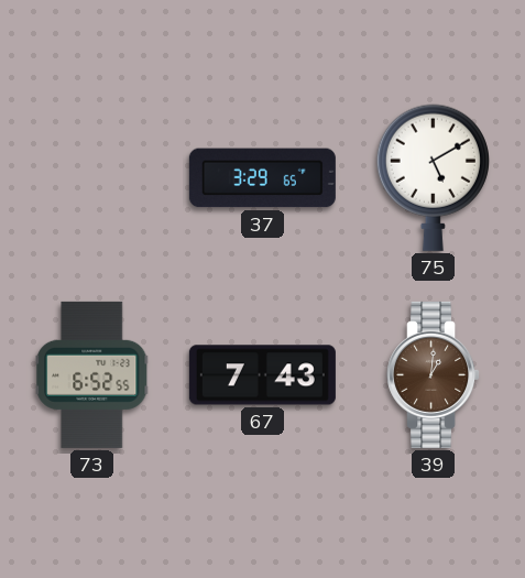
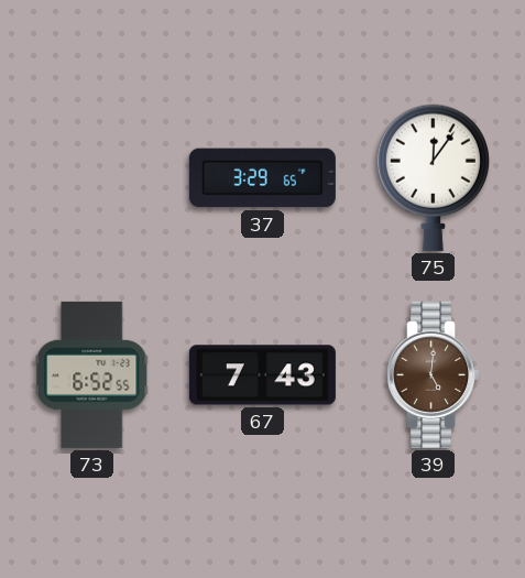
75: 5:10 -> 12:06
39: 1:01 -> 5:01
